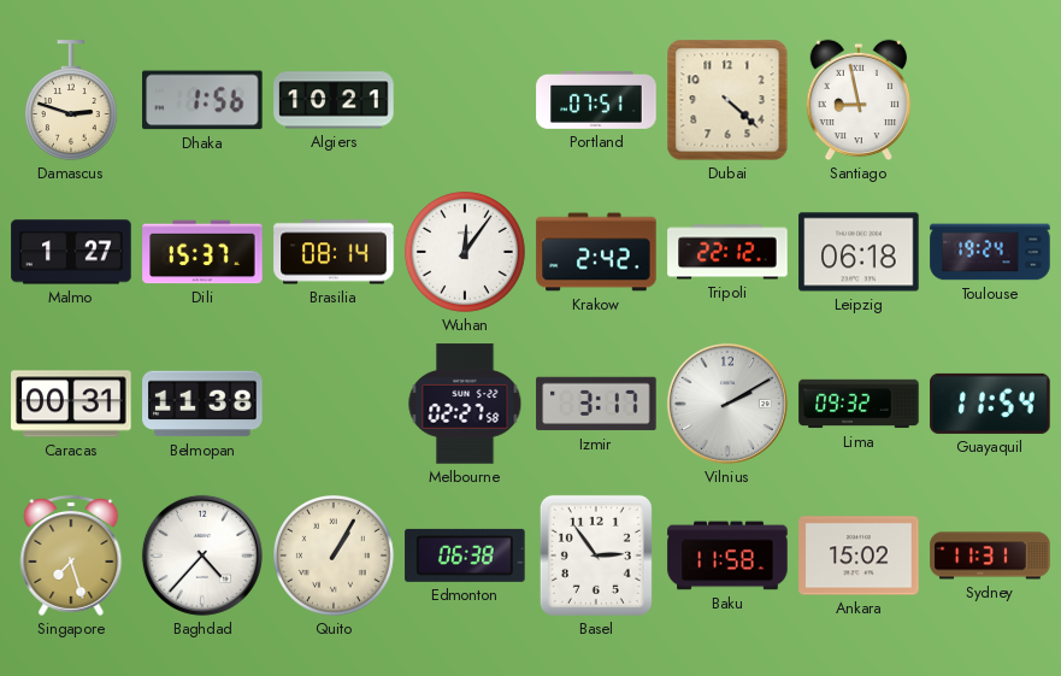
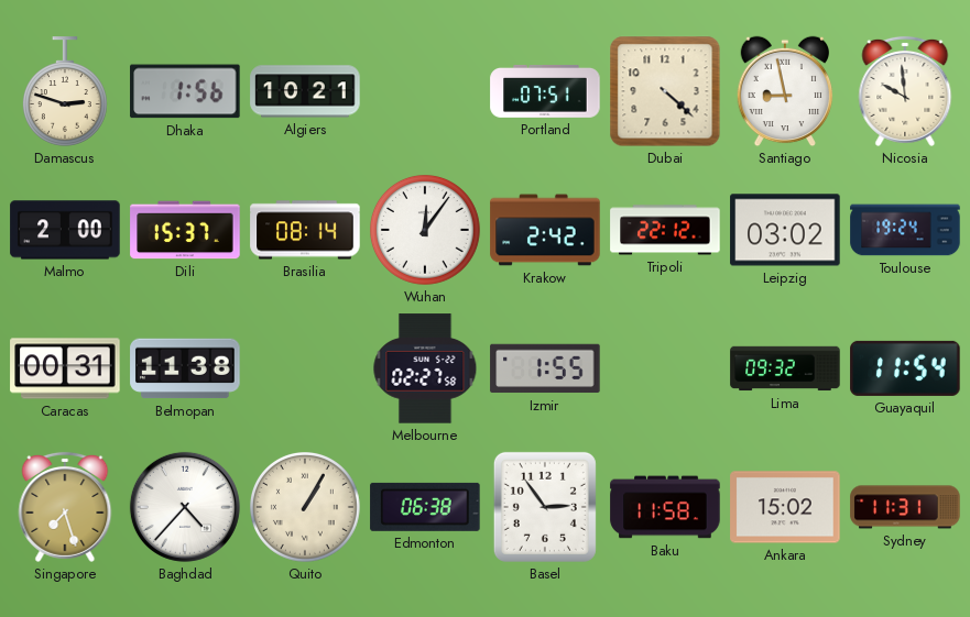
Nicosia: none -> 9:59
Malmo: 1:27 -> 2:00
Leipzig: 06:18 -> 03:02
Izmir: 3:17 -> 1:55
Vilnius: 2:10 -> none
